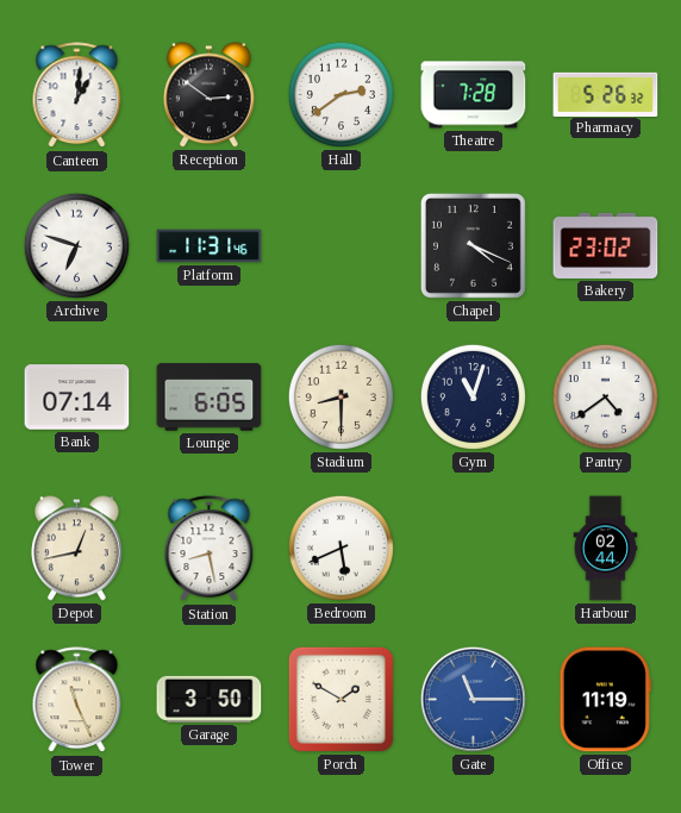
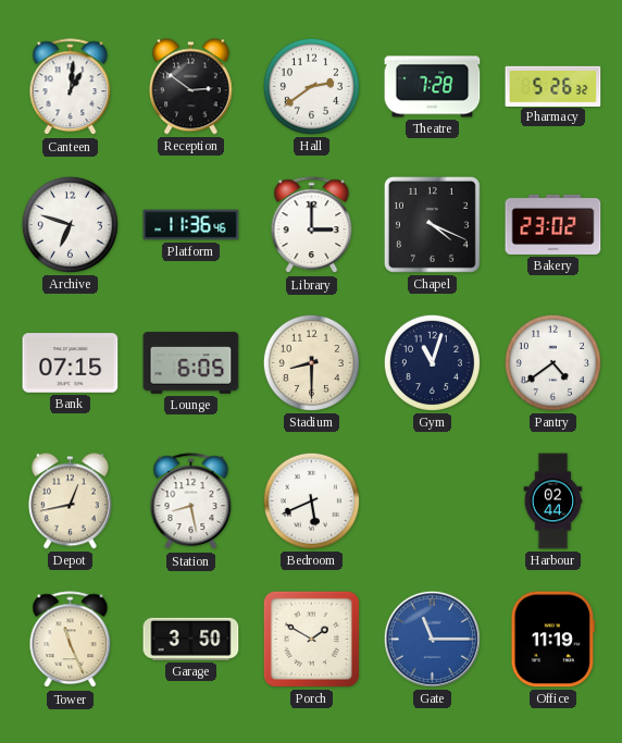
Platform: 11:31 -> 11:36
Library: none -> 3:00
Bank: 07:14 -> 07:15
